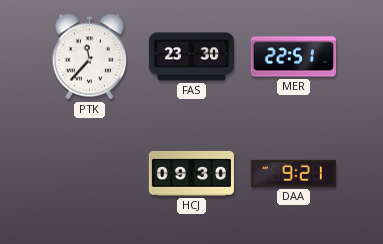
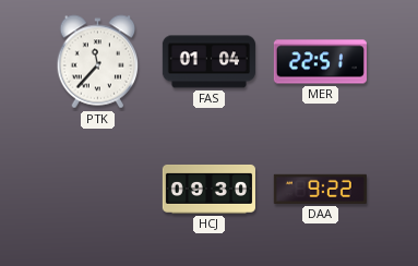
FAS: 23:30 -> 01:04
DAA: 9:21 -> 9:22
